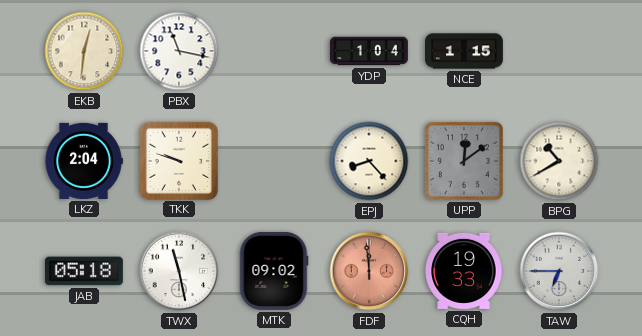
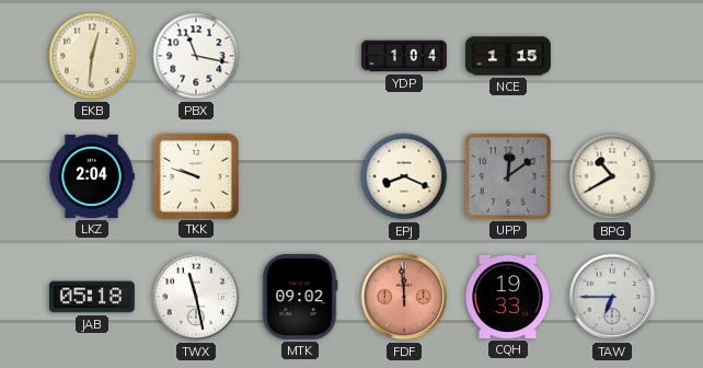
EPJ: 8:23 -> 8:19
